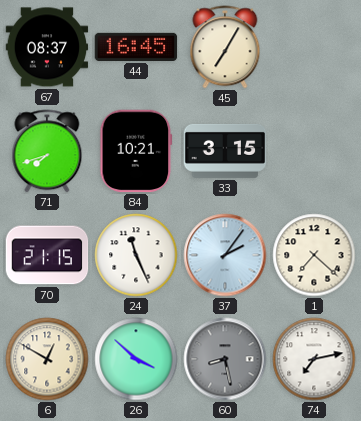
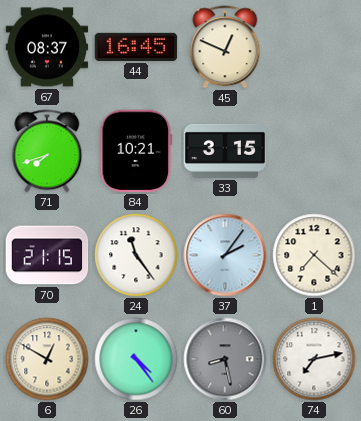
45: 7:05 -> 12:49
24: 11:26 -> 11:24
26: 3:52 -> 4:24
